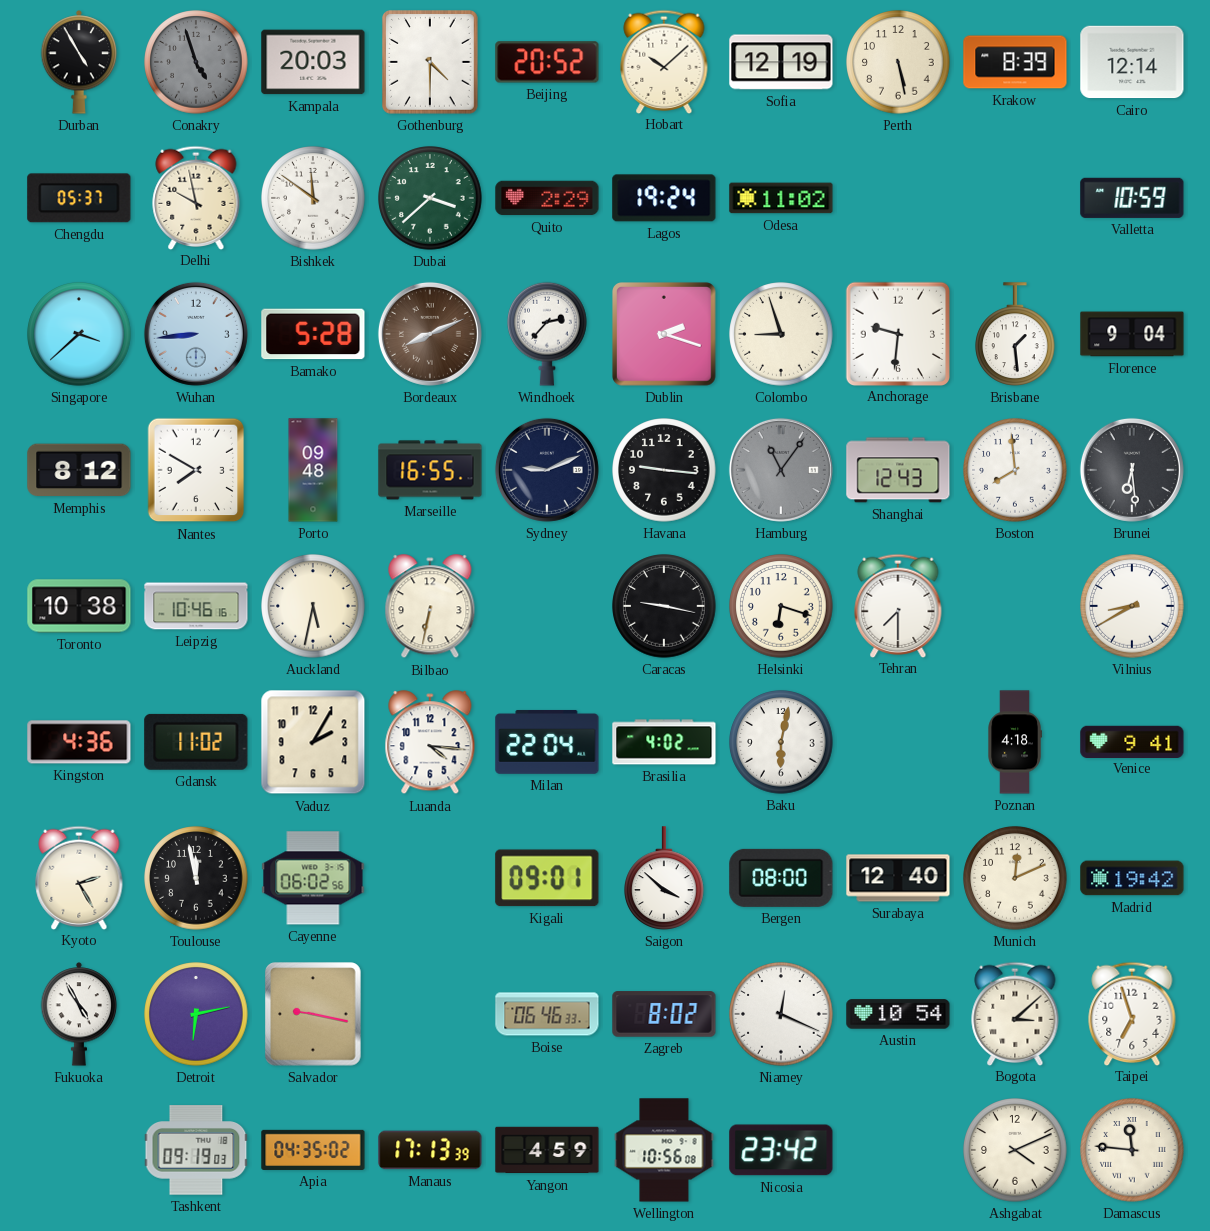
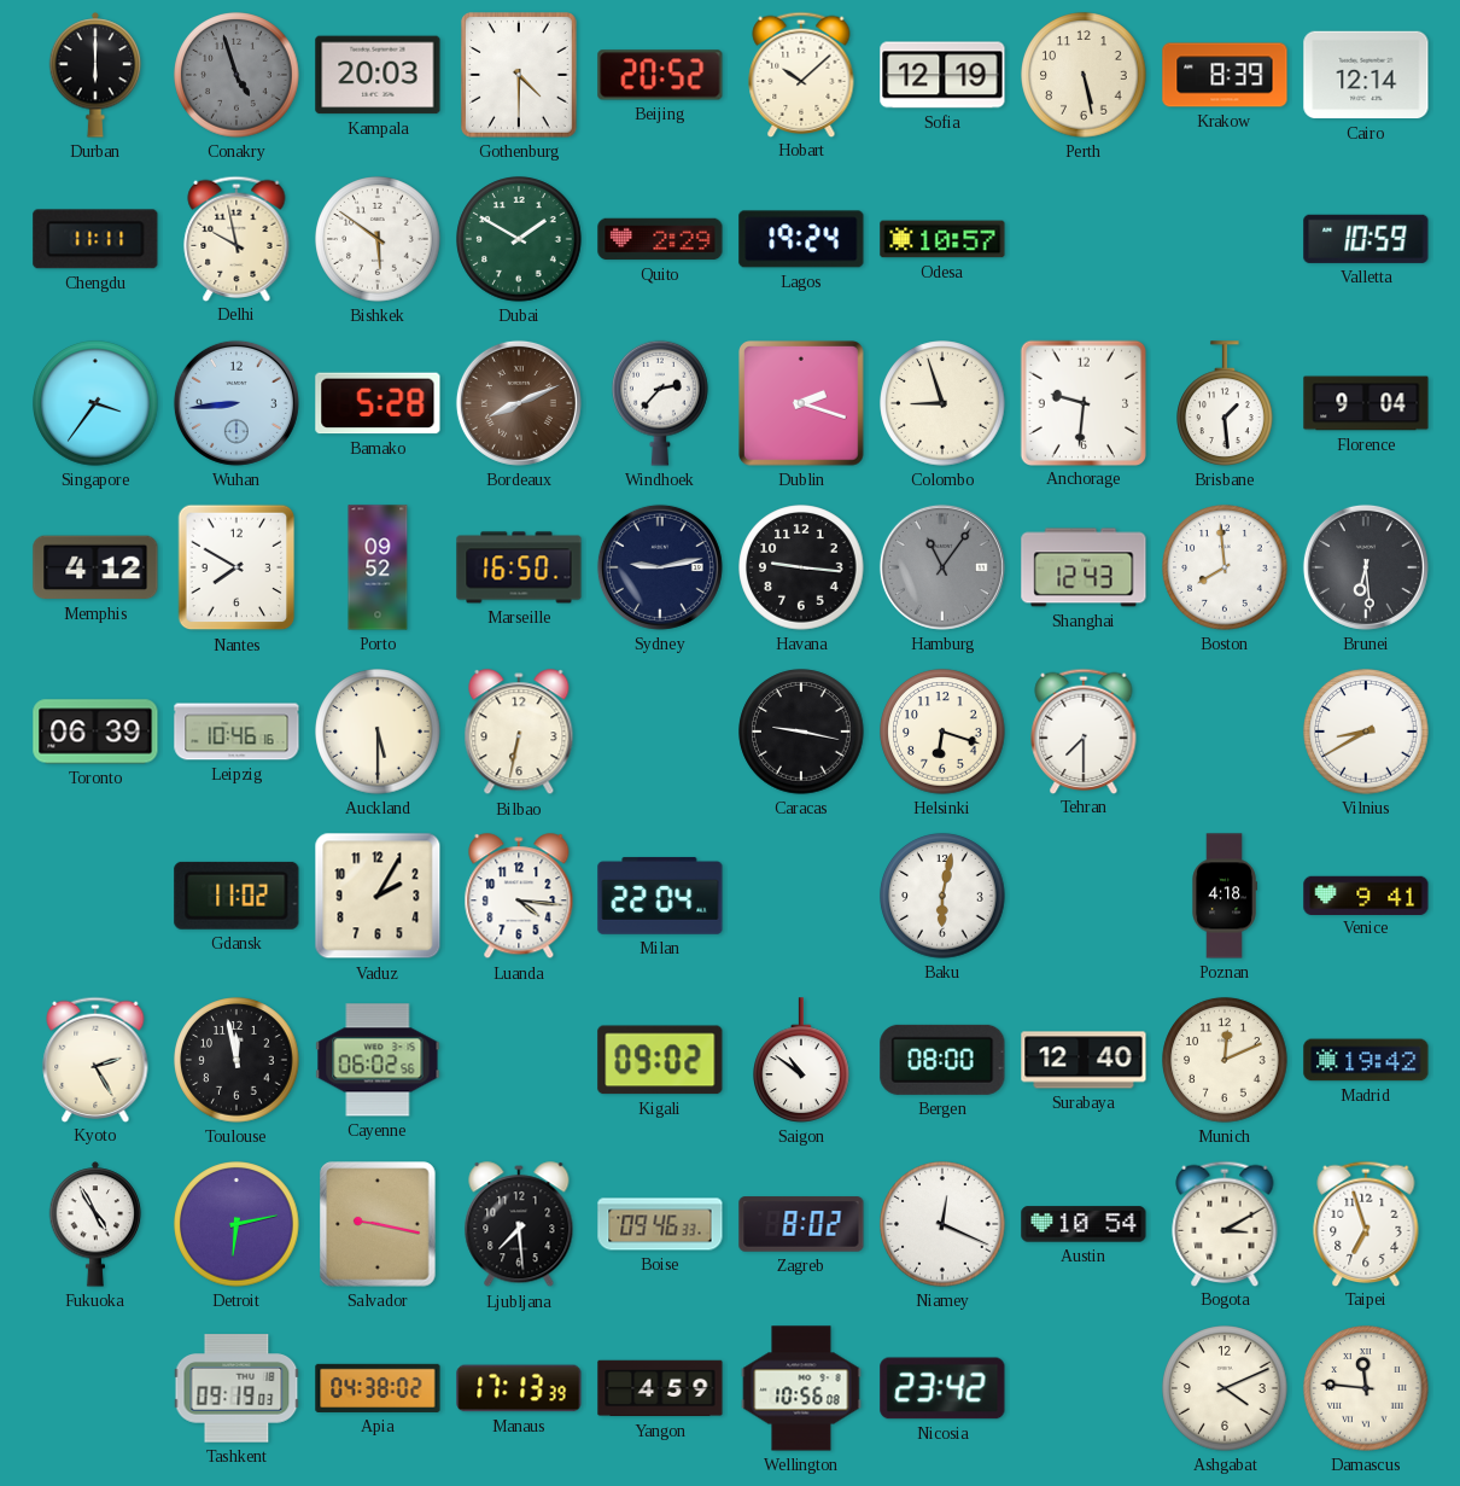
Durban: 4:55 -> 6:00
Chengdu: 05:37 -> 11:11
Bishkek: 11:51 -> 5:51
Dubai: 3:38 -> 1:50
Odesa: 11:02 -> 10:57
Singapore: 3:38 -> 3:36
Memphis: 8:12 -> 4:12
Porto: 09:48 -> 09:52
Marseille: 16:55 -> 16:50
Sydney: 9:11 -> 9:13
Toronto: 10:38 -> 06:39
Auckland: 5:32 -> 5:30
Kingston: 4:36 -> none
Brasilia: 4:02 -> none
Kigali: 09:01 -> 09:02
Saigon: 3:52 -> 10:51
Ljubljana: none -> 7:29
Boise: 06:46 -> 09:46
Bogota: 3:08 -> 3:10
Apia: 04:35 -> 04:38
